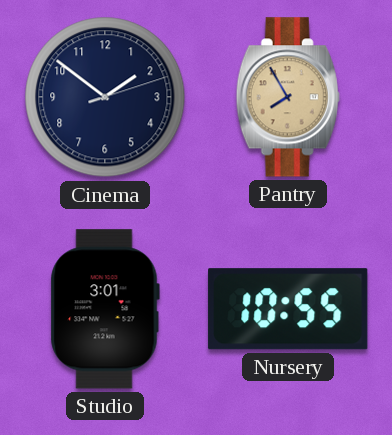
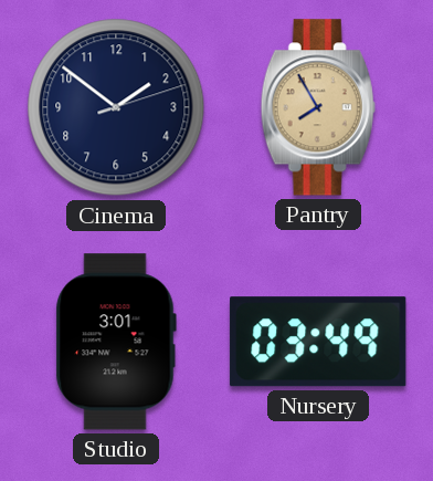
Nursery: 10:55 -> 03:49
